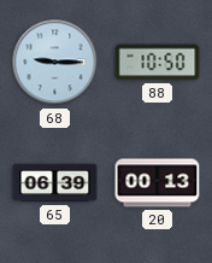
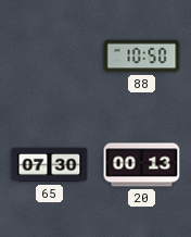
68: 9:15 -> none
65: 06:39 -> 07:30
